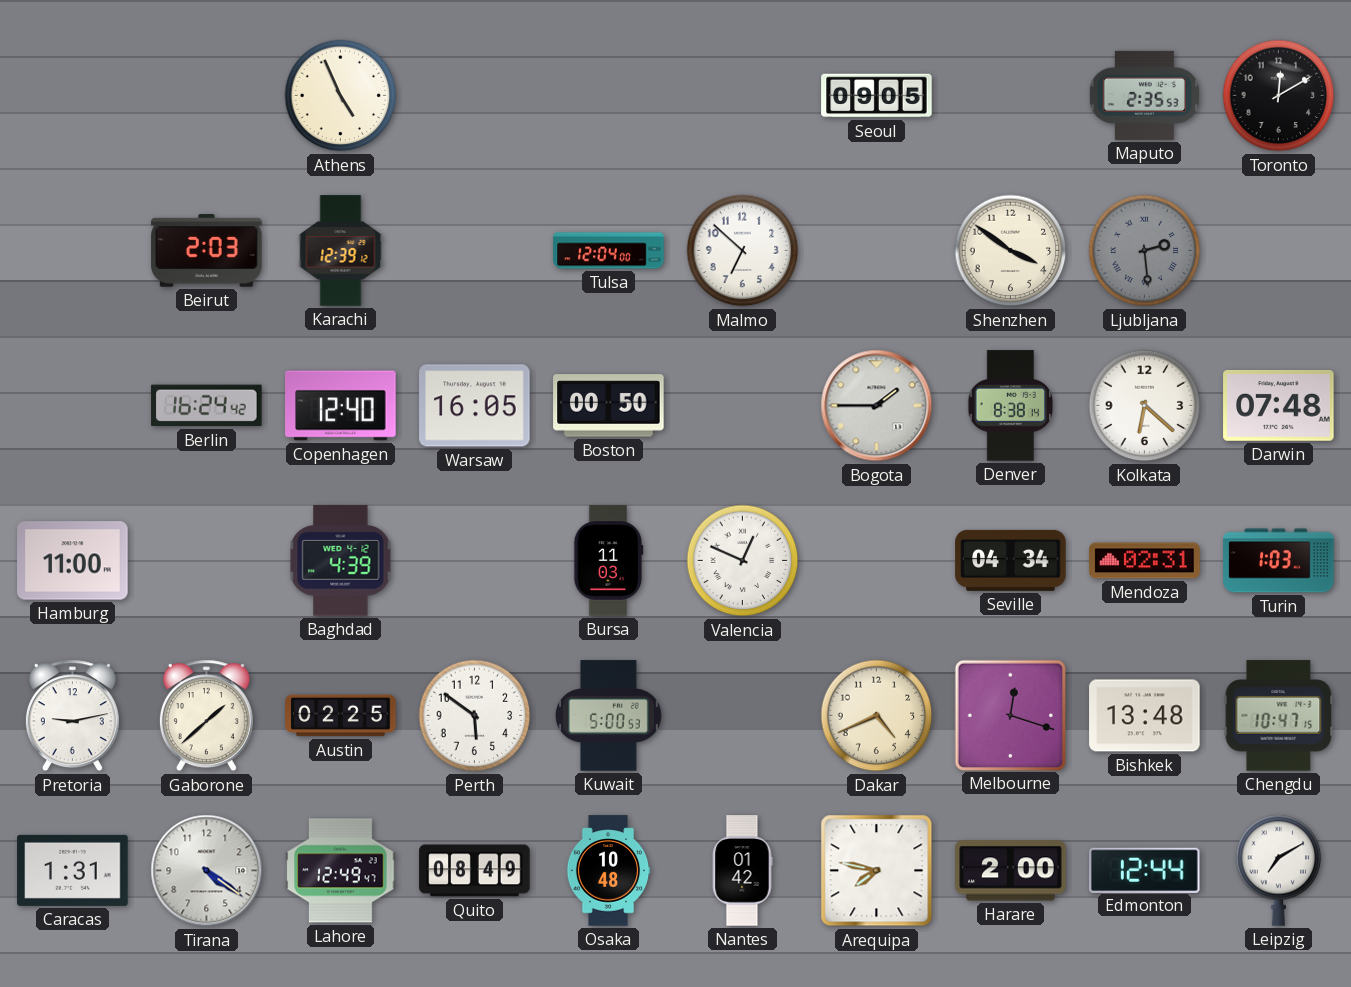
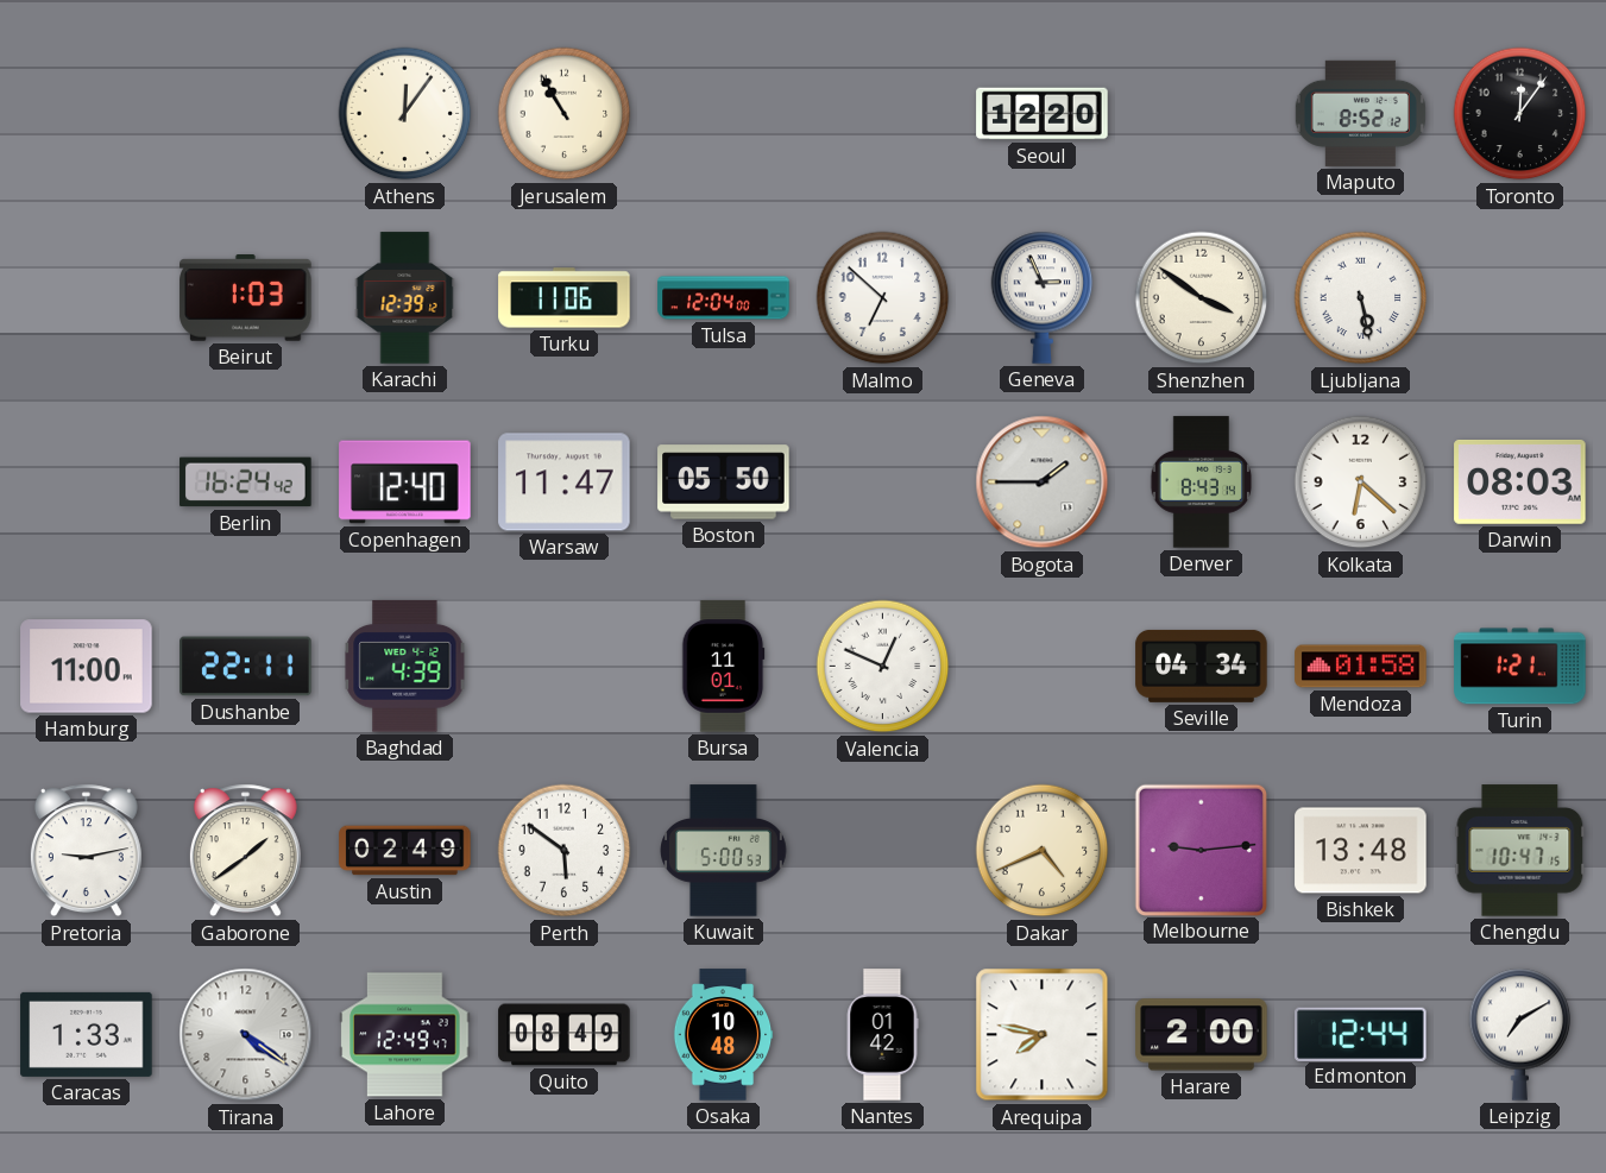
Athens: 4:56 -> 12:06
Jerusalem: none -> 10:55
Seoul: 09:05 -> 12:20
Maputo: 2:35 -> 8:52
Toronto: 12:10 -> 12:06
Beirut: 2:03 -> 1:03
Turku: none -> 11:06
Geneva: none -> 2:56
Ljubljana: 2:29 -> 5:28
Ljubljana dial: grey -> white
Warsaw: 16:05 -> 11:47
Boston: 00:50 -> 05:50
Denver: 8:38 -> 8:43
Darwin: 07:48 -> 08:03
Dushanbe: none -> 22:11
Bursa: 11:03 -> 11:01
Mendoza: 02:31 -> 01:58
Turin: 1:03 -> 1:21
Gaborone: 1:38 -> 1:39
Austin: 02:25 -> 02:49
Melbourne: 12:18 -> 9:14
Caracas: 1:31 -> 1:33
